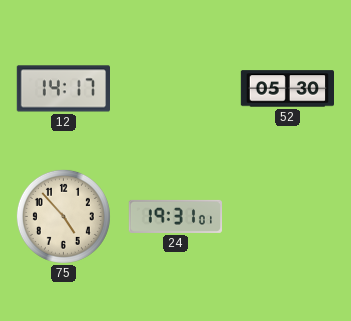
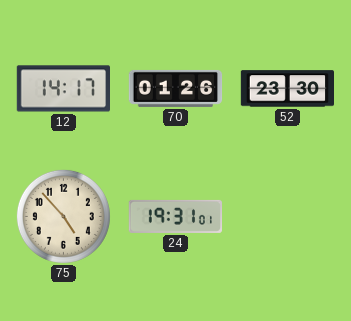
70: none -> 01:26
52: 05:30 -> 23:30
